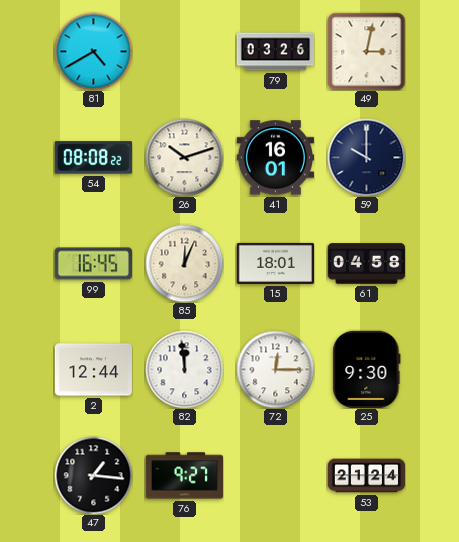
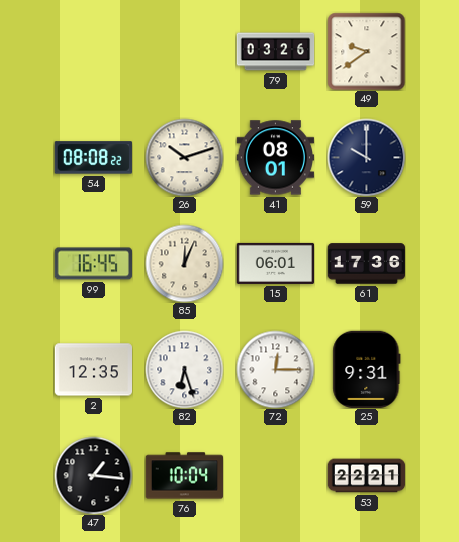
81: 4:40 -> none
49: 3:02 -> 9:39
41: 16:01 -> 08:01
15: 18:01 -> 06:01
61: 04:58 -> 17:36
2: 12:44 -> 12:35
82: 11:59 -> 6:27
25: 9:30 -> 9:31
76: 9:27 -> 10:04
53: 21:24 -> 22:21
